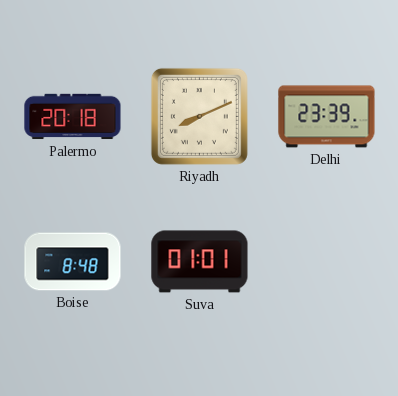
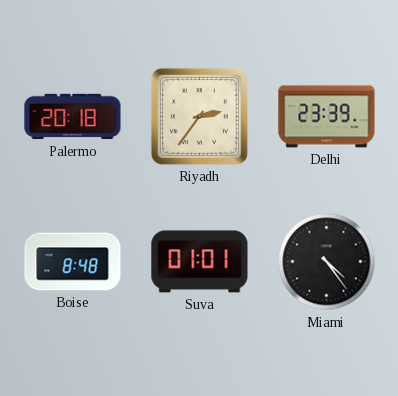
Riyadh: 8:11 -> 2:36
Miami: none -> 4:24
